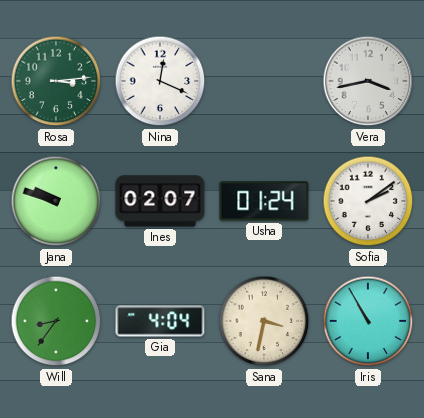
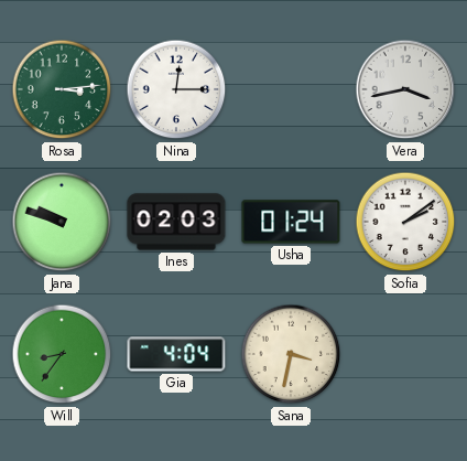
Nina: 12:19 -> 12:15
Ines: 02:07 -> 02:03
Iris: 10:55 -> none
